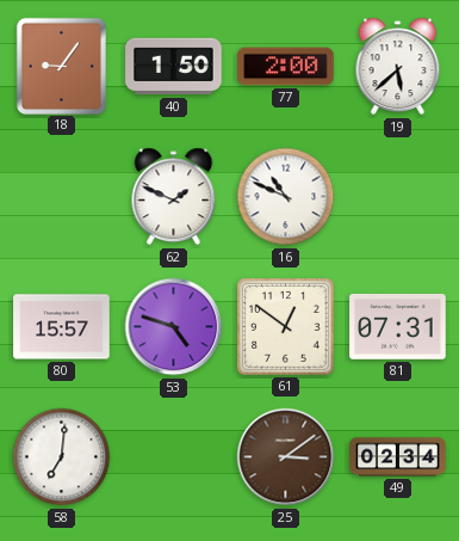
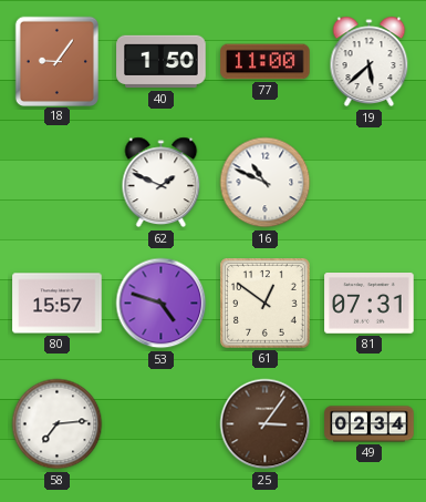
77: 2:00 -> 11:00
58: 7:01 -> 7:14
25: 3:09 -> 3:06
